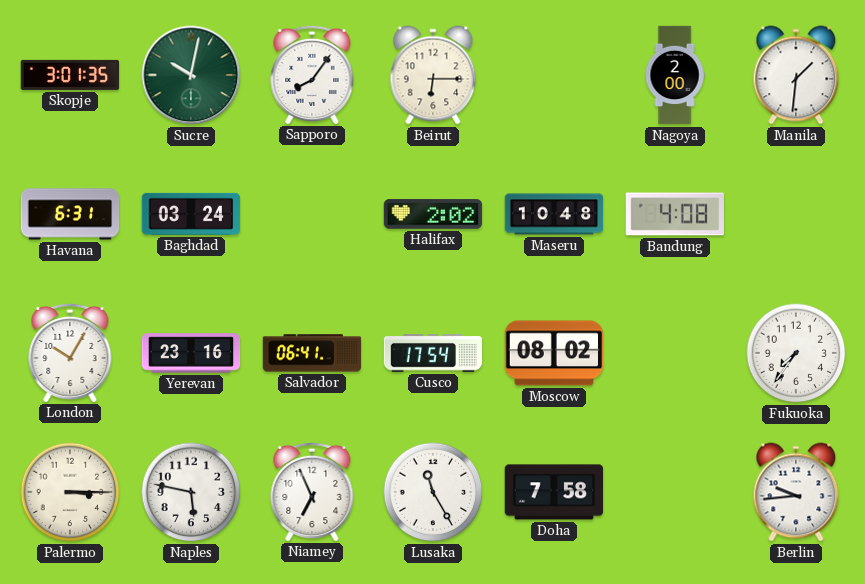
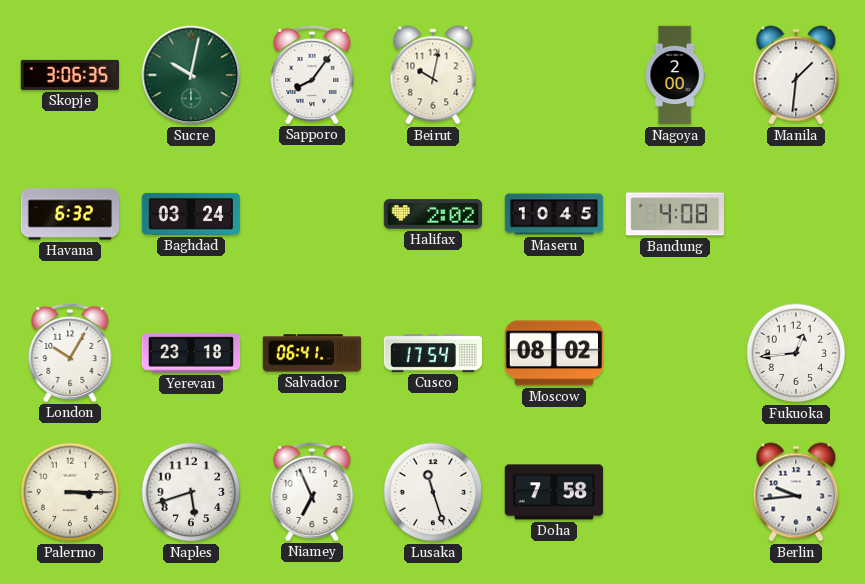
Skopje: 3:01 -> 3:06
Beirut: 6:15 -> 10:02
Havana: 6:31 -> 6:32
Maseru: 10:48 -> 10:45
Yerevan: 23:16 -> 23:18
Fukuoka: 7:36 -> 12:44
Naples: 5:47 -> 5:42
Lusaka: 11:25 -> 11:27
